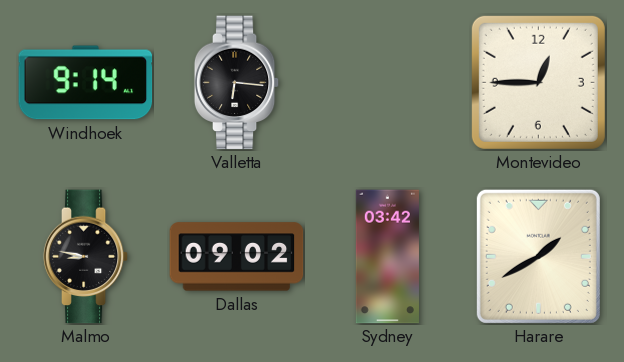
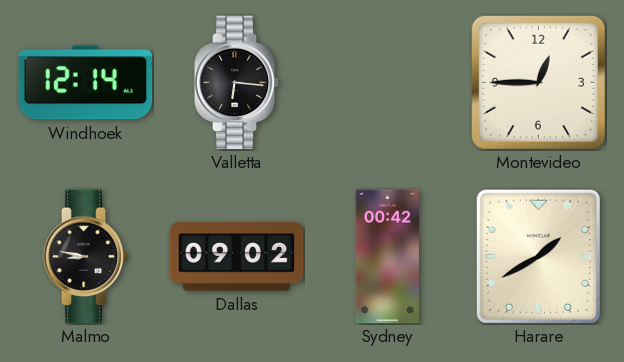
Windhoek: 9:14 -> 12:14
Sydney: 03:42 -> 00:42
